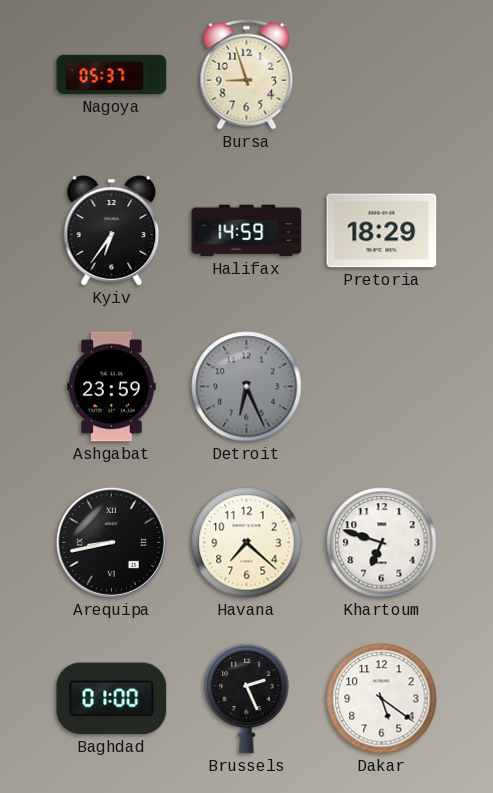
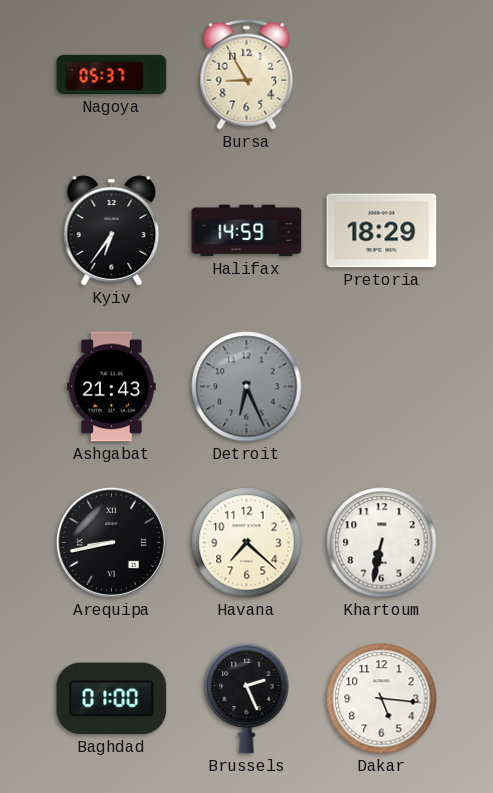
Bursa: 8:57 -> 8:55
Ashgabat: 23:59 -> 21:43
Khartoum: 6:48 -> 6:32
Dakar: 5:21 -> 5:16
